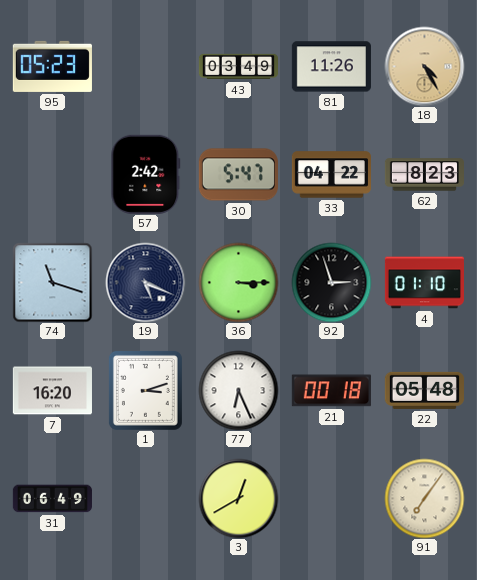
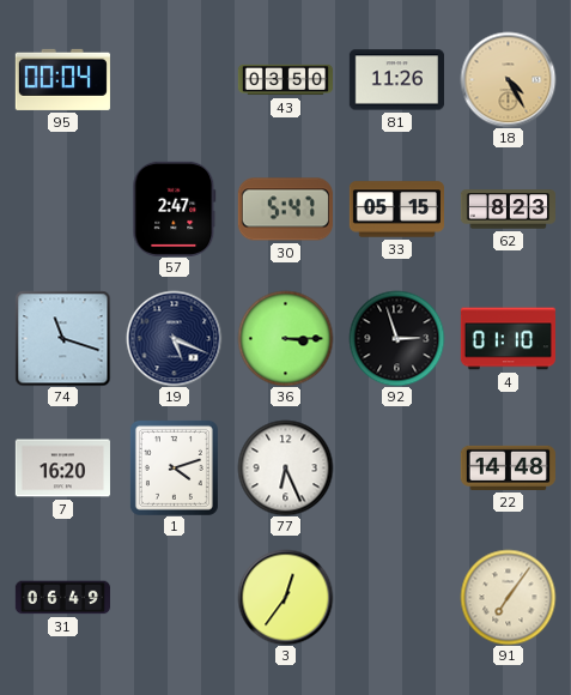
95: 05:23 -> 00:04
43: 03:49 -> 03:50
57: 2:42 -> 2:47
33: 04:22 -> 05:15
1: 3:12 -> 4:12
21: 00:18 -> none
22: 05:48 -> 14:48
3: 12:40 -> 12:36
